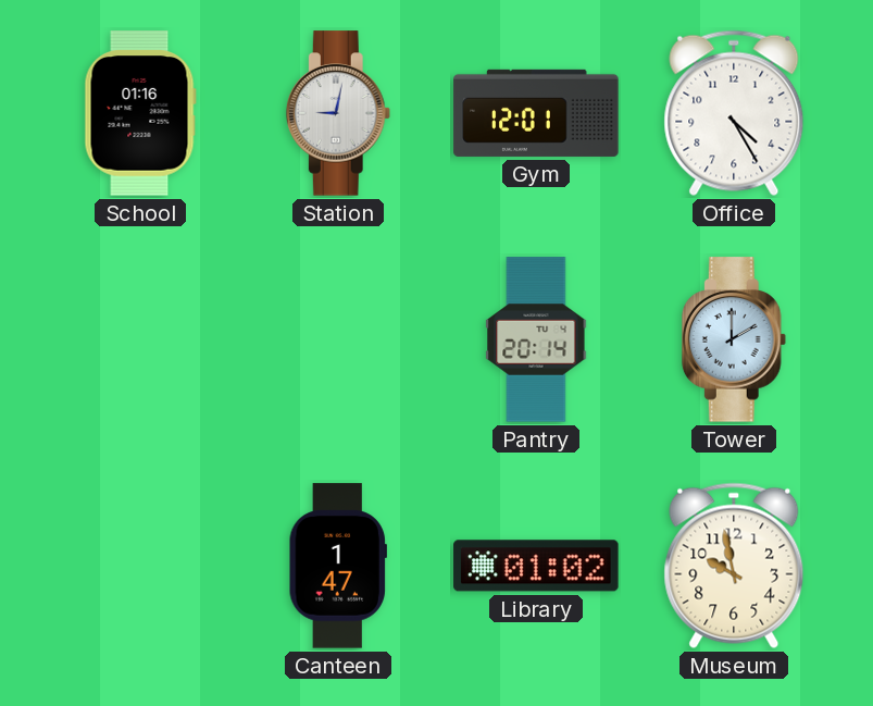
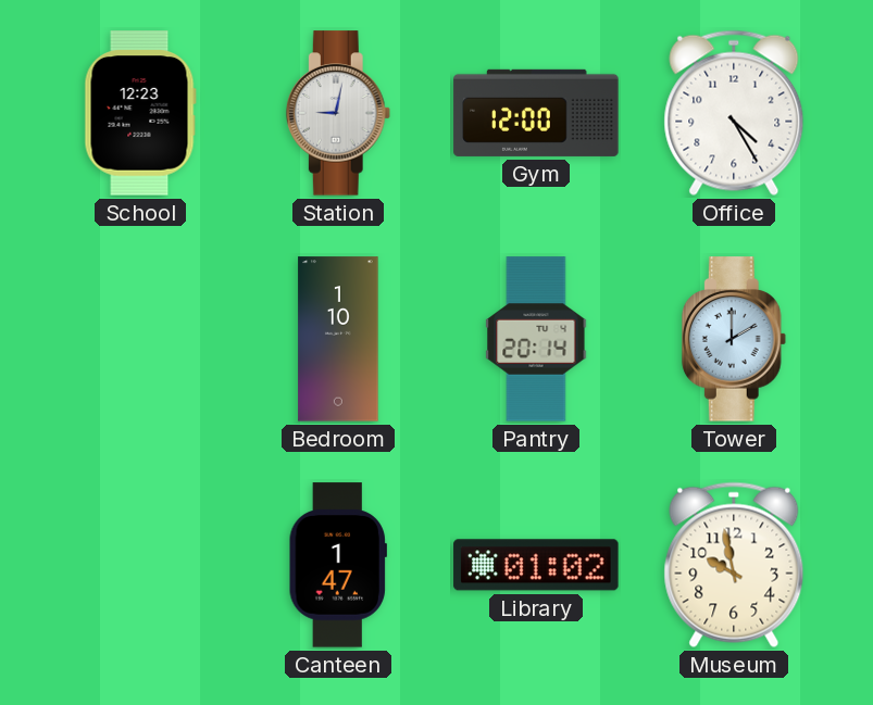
School: 01:16 -> 12:23
Gym: 12:01 -> 12:00
Bedroom: none -> 1:10
